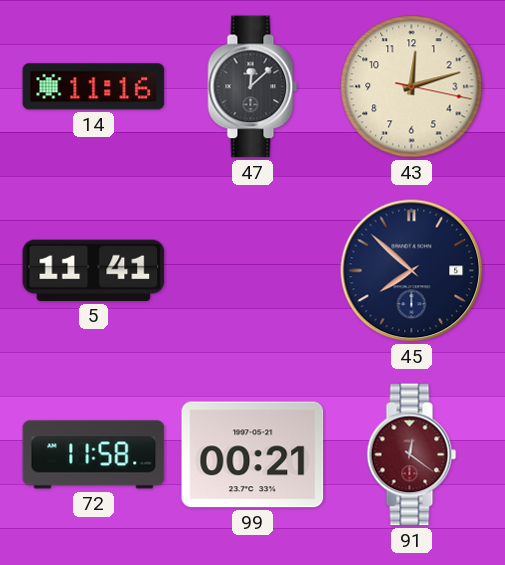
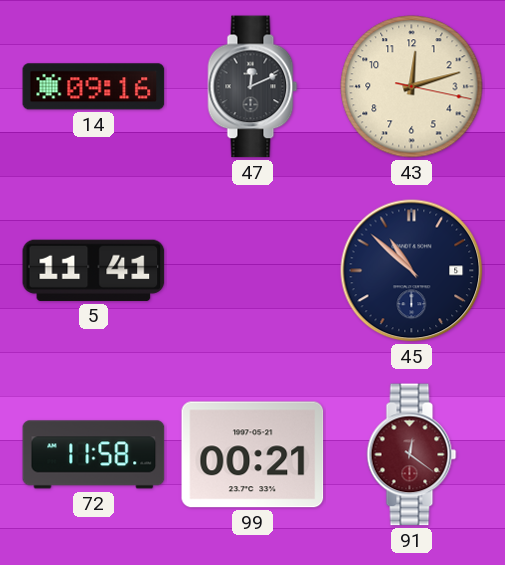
14: 11:16 -> 09:16
47: 12:08 -> 12:11
45: 7:52 -> 10:52
